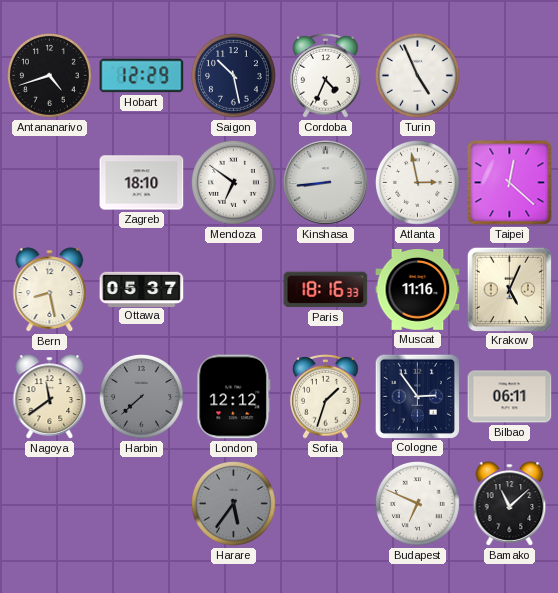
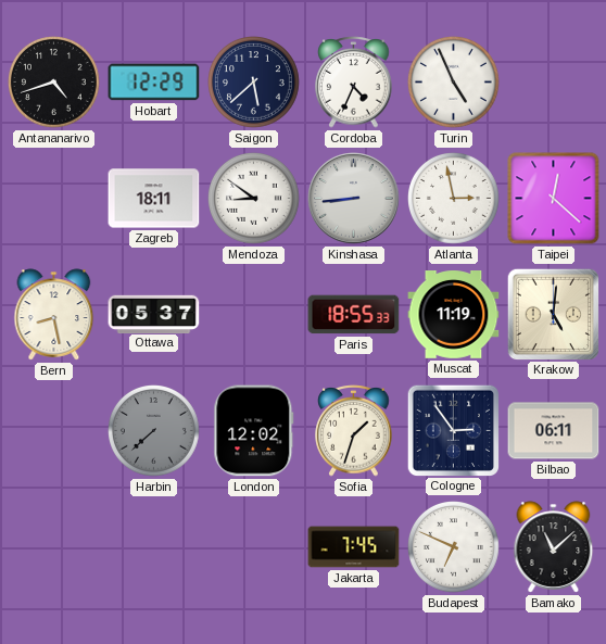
Saigon: 10:28 -> 5:38
Zagreb: 18:10 -> 18:11
Mendoza: 6:51 -> 8:51
Paris: 18:16 -> 18:55
Muscat: 11:16 -> 11:19
Krakow: 5:04 -> 5:01
Nagoya: 11:39 -> none
London: 12:12 -> 12:02
Harare: 5:36 -> none
Jakarta: none -> 7:45
